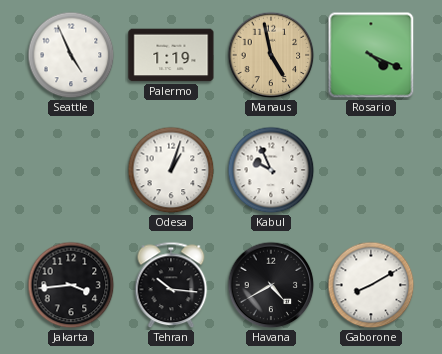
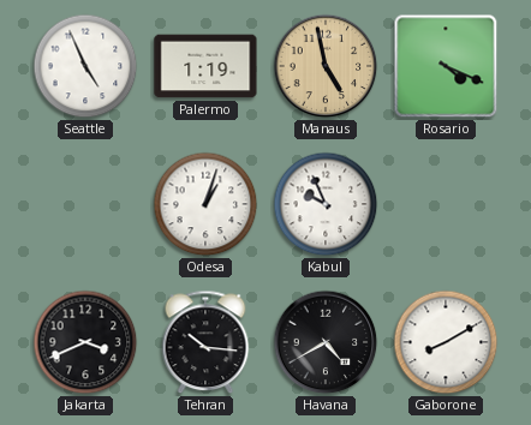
Jakarta: 3:44 -> 3:41
